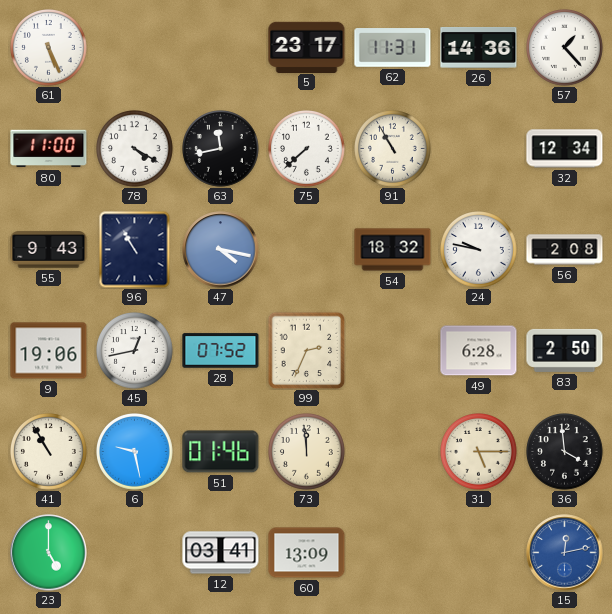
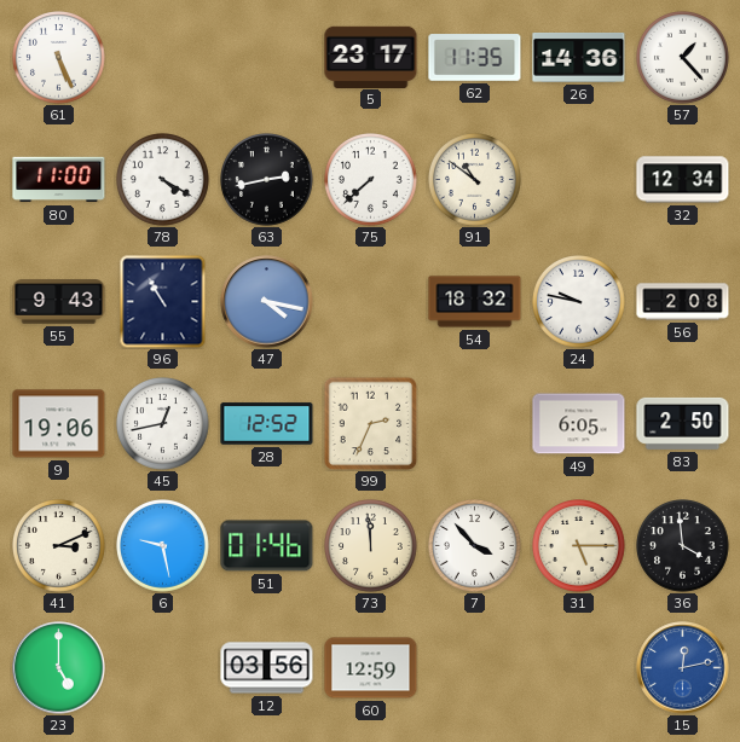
62: 11:31 -> 11:35
63: 11:43 -> 2:43
91: 10:55 -> 10:51
28: 07:52 -> 12:52
49: 6:28 -> 6:05
41: 10:55 -> 3:11
7: none -> 3:53
12: 03:41 -> 03:56
60: 13:09 -> 12:59
